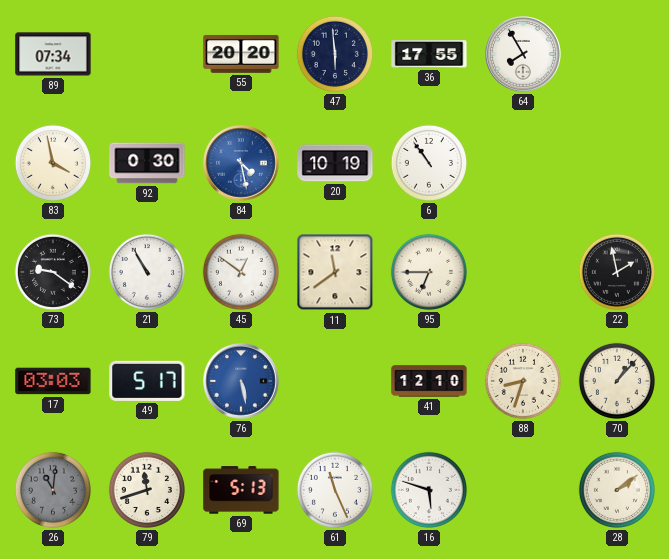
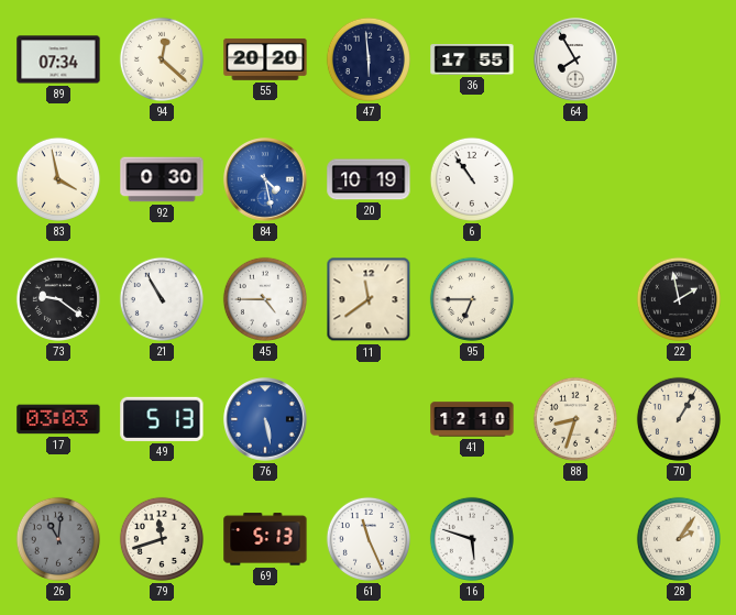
94: none -> 12:22
45: 12:51 -> 4:45
49: 5:17 -> 5:13
70: 1:07 -> 1:05
28: 2:09 -> 2:06
